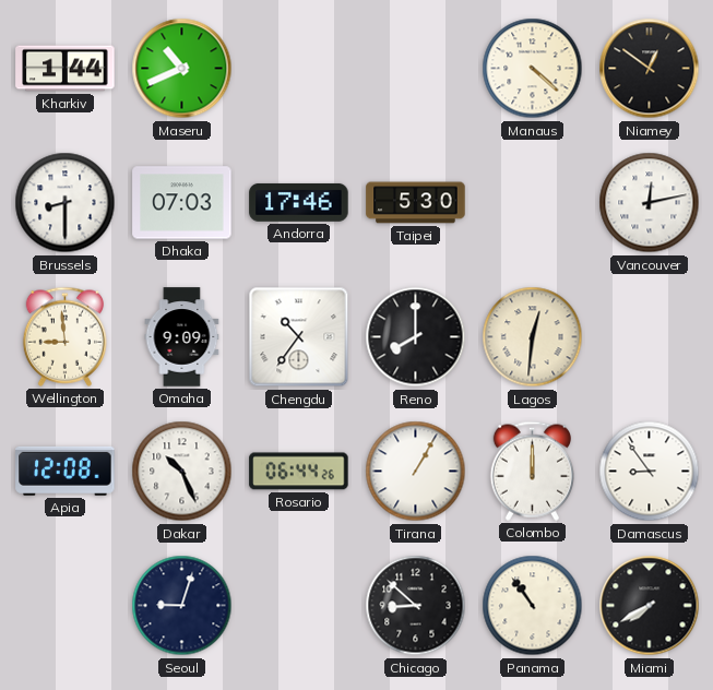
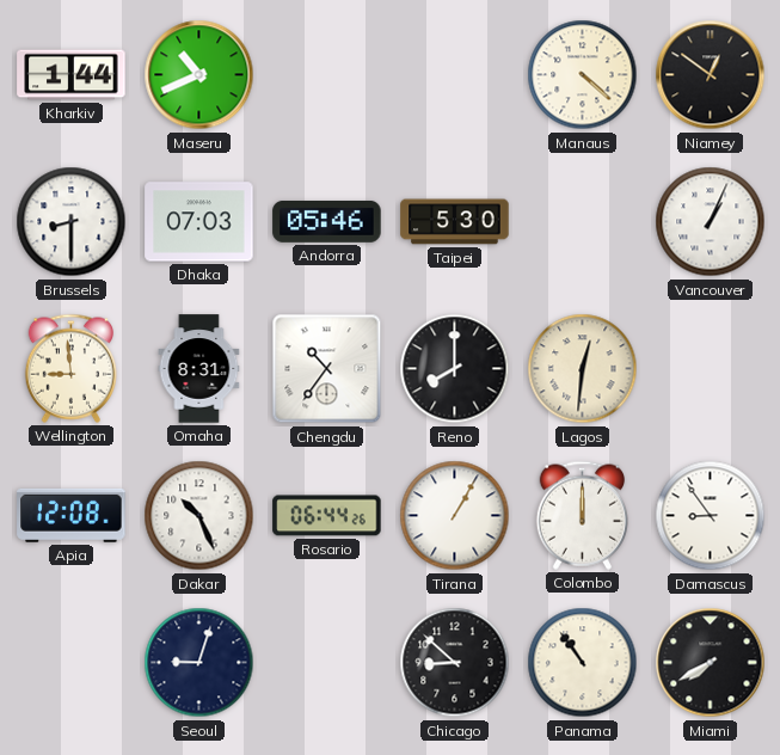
Andorra: 17:46 -> 05:46
Vancouver: 12:13 -> 1:04
Omaha: 9:09 -> 8:31
